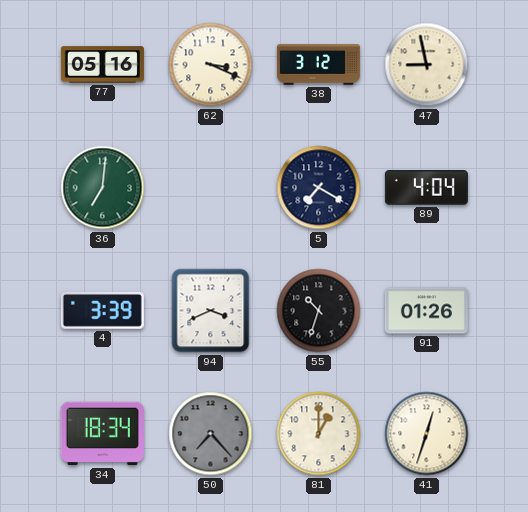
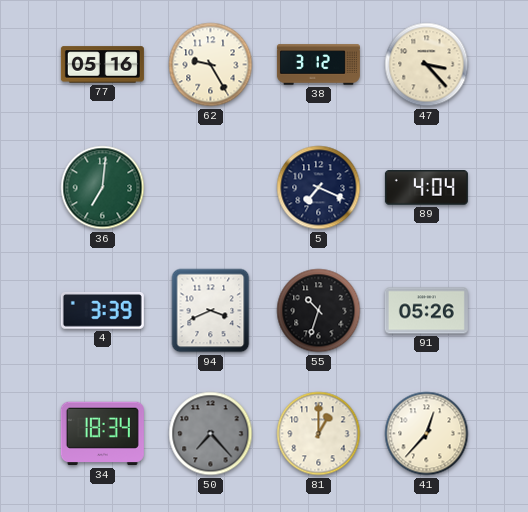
62: 3:19 -> 9:25
47: 8:58 -> 3:23
5: 7:20 -> 7:19
91: 01:26 -> 05:26
41: 12:33 -> 12:37
